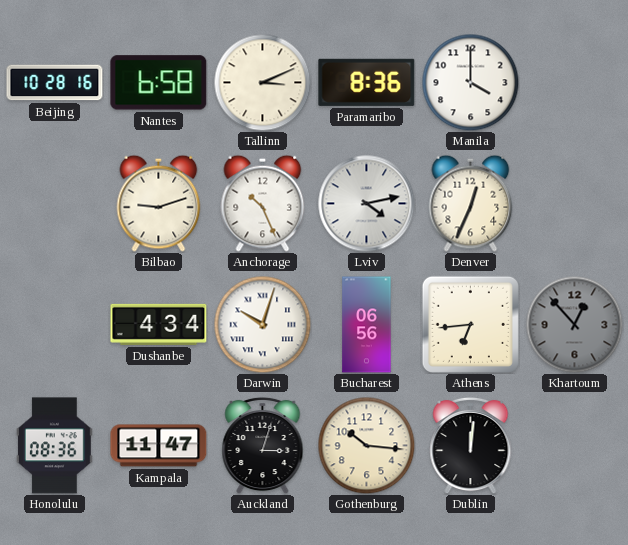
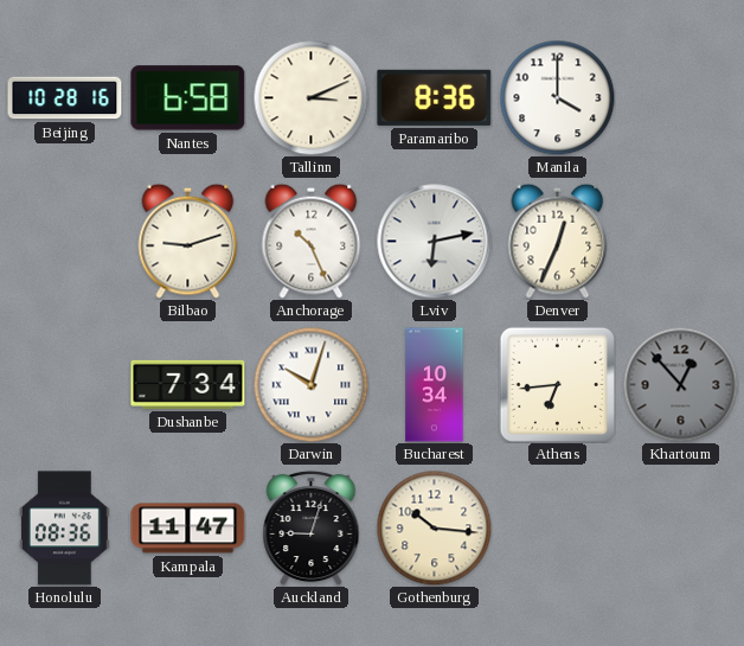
Lviv: 4:13 -> 6:13
Dushanbe: 4:34 -> 7:34
Bucharest: 06:56 -> 10:34
Auckland: 3:03 -> 9:03
Dublin: 12:01 -> none
